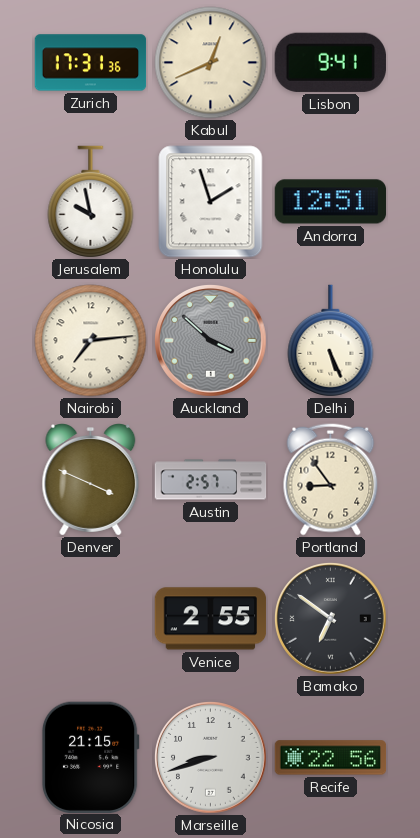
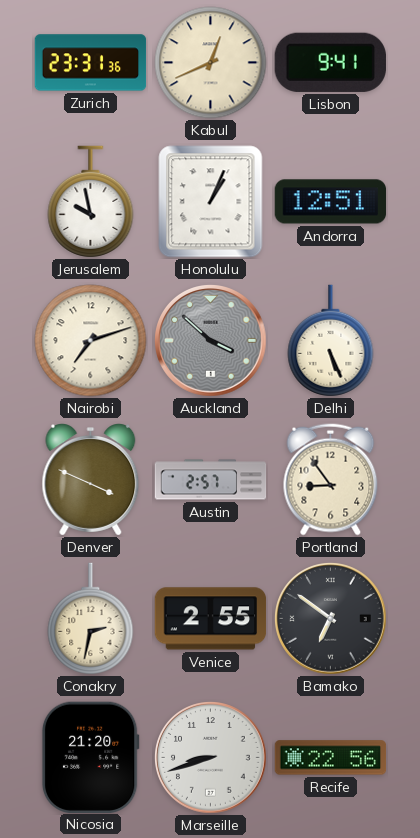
Zurich: 17:31 -> 23:31
Honolulu: 1:57 -> 1:04
Nairobi: 7:14 -> 7:12
Conakry: none -> 2:32
Nicosia: 21:15 -> 21:20
